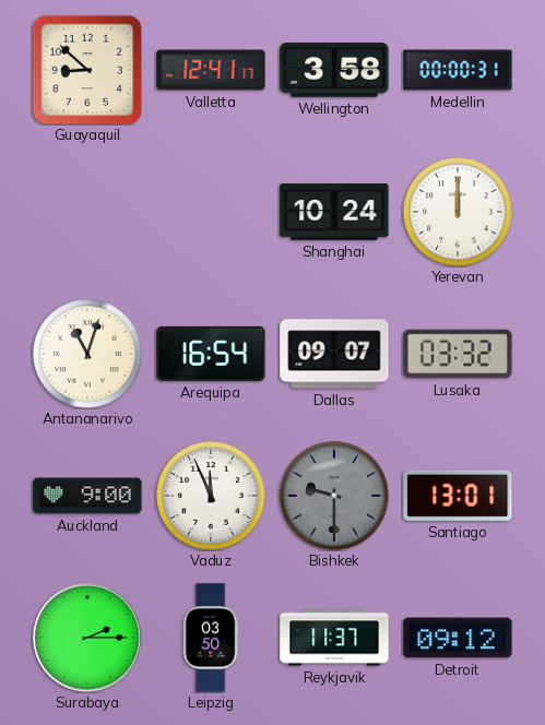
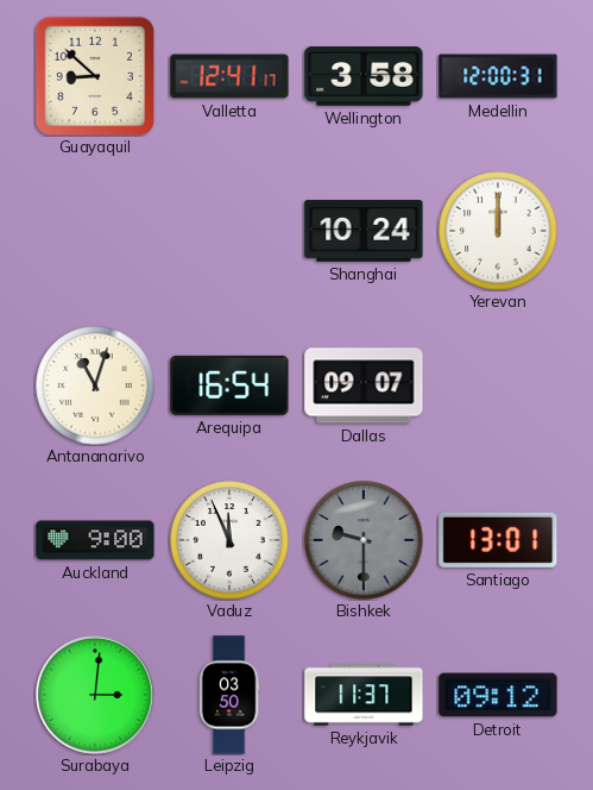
Medellin: 00:00 -> 12:00
Lusaka: 03:32 -> none
Surabaya: 2:15 -> 3:01
